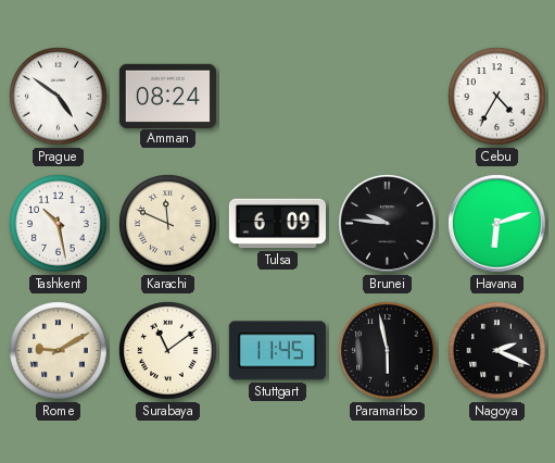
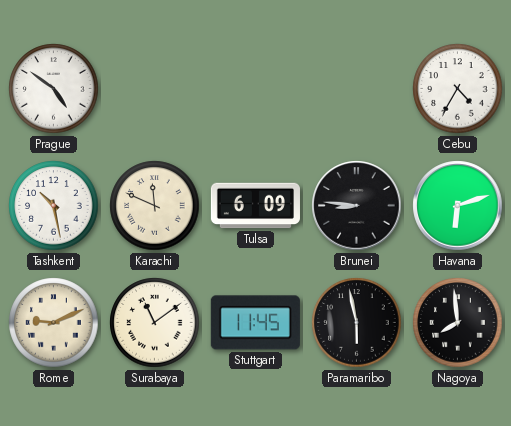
Amman: 08:24 -> none
Brunei: 9:46 -> 8:46
Rome: 9:10 -> 9:11
Nagoya: 2:19 -> 7:59
